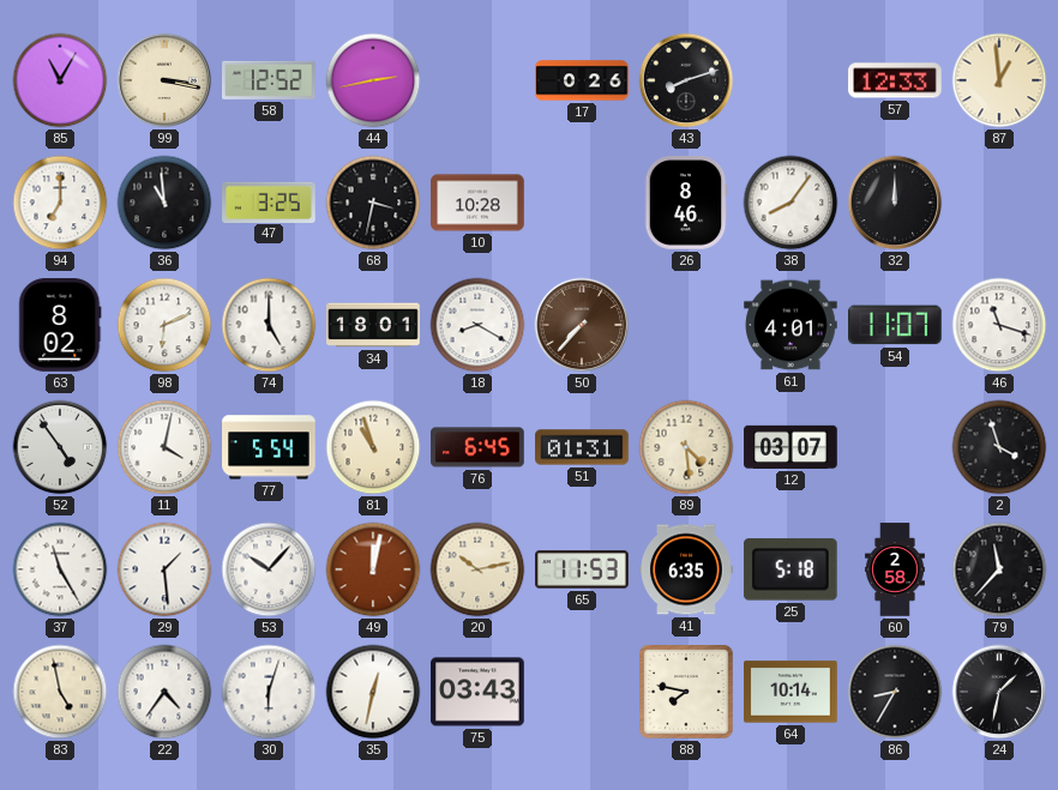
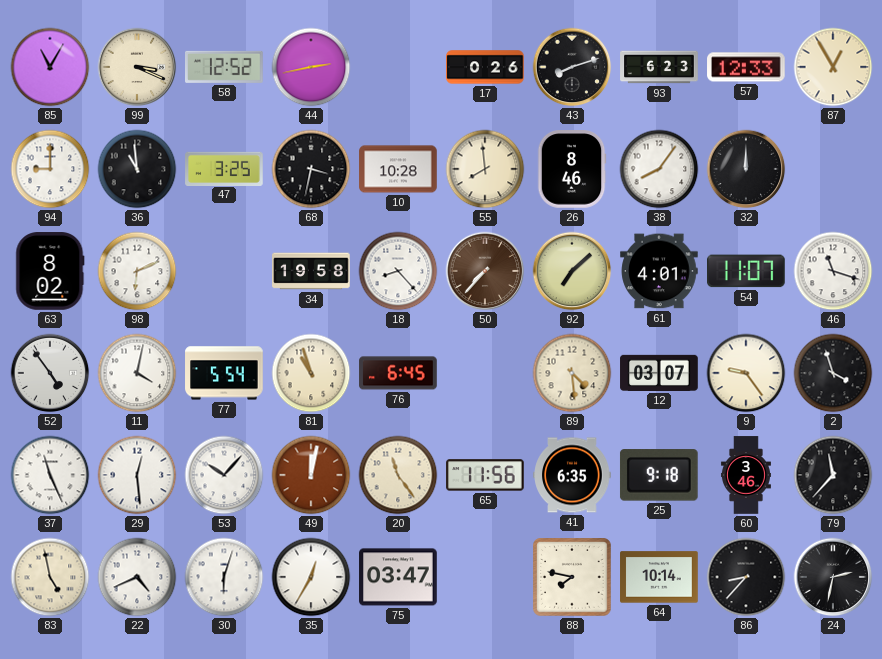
99: 3:17 -> 3:19
93: none -> 6:23
87: 12:59 -> 12:55
94: 7:00 -> 9:00
55: none -> 7:59
74: 5:00 -> none
34: 18:01 -> 19:58
18: 8:20 -> 8:23
92: none -> 7:08
51: 01:31 -> none
9: none -> 9:24
37: 11:25 -> 11:26
29: 1:29 -> 12:29
20: 10:13 -> 11:24
65: 11:53 -> 11:56
25: 5:18 -> 9:18
60: 2:58 -> 3:46
22: 4:36 -> 4:41
35: 12:32 -> 12:35
75: 03:43 -> 03:47
86: 8:35 -> 8:37
24: 1:32 -> 2:32
